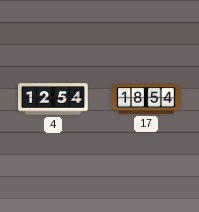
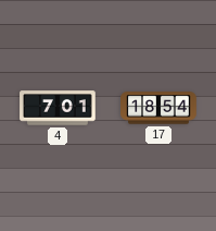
4: 12:54 -> 7:01
